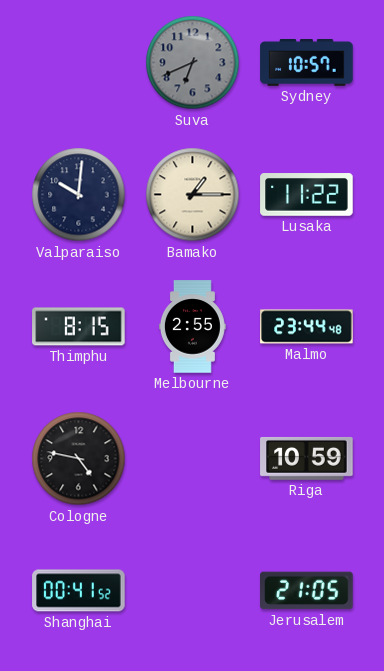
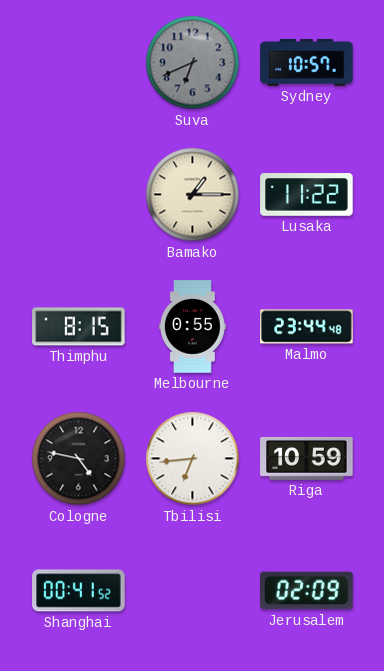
Valparaiso: 10:01 -> none
Melbourne: 2:55 -> 0:55
Tbilisi: none -> 6:44
Jerusalem: 21:05 -> 02:09
